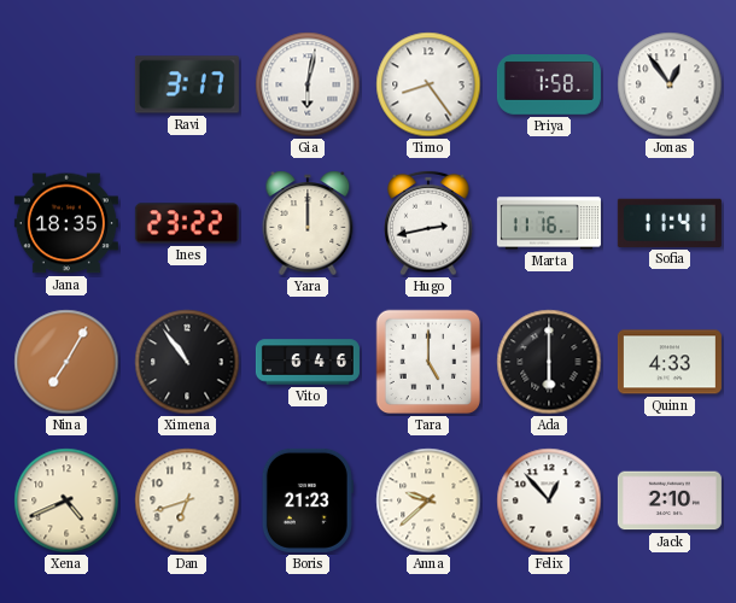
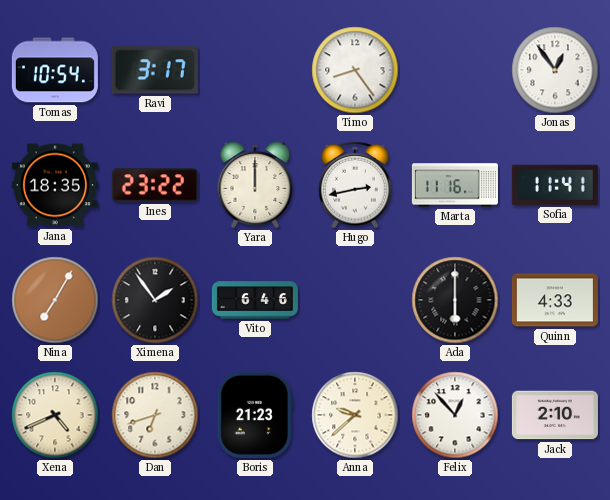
Tomas: none -> 10:54
Gia: 6:02 -> none
Priya: 1:58 -> none
Ximena: 10:54 -> 1:54
Tara: 5:00 -> none
